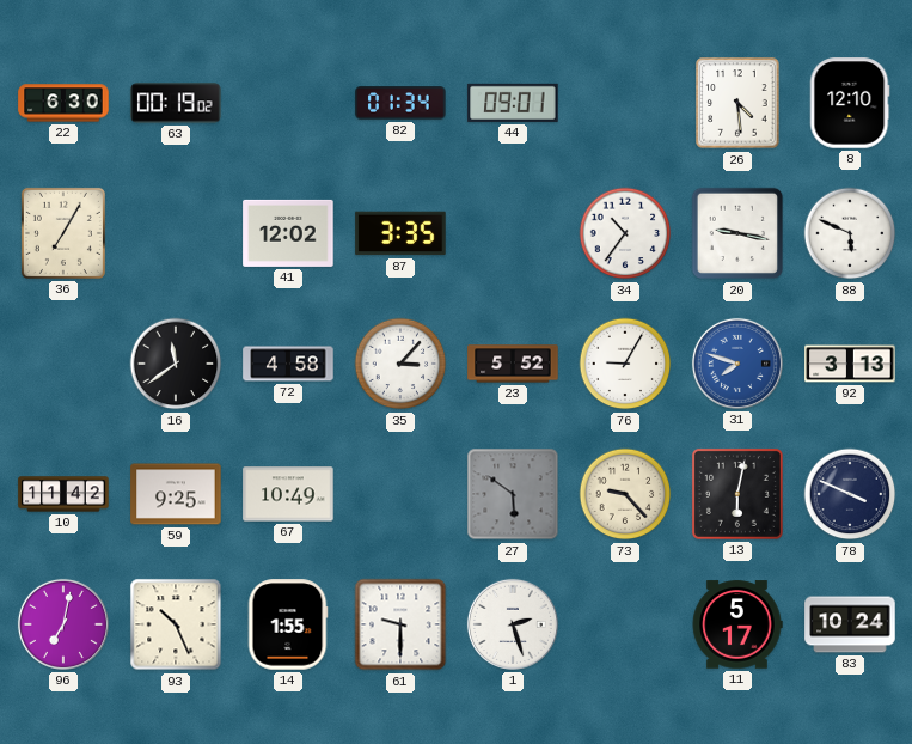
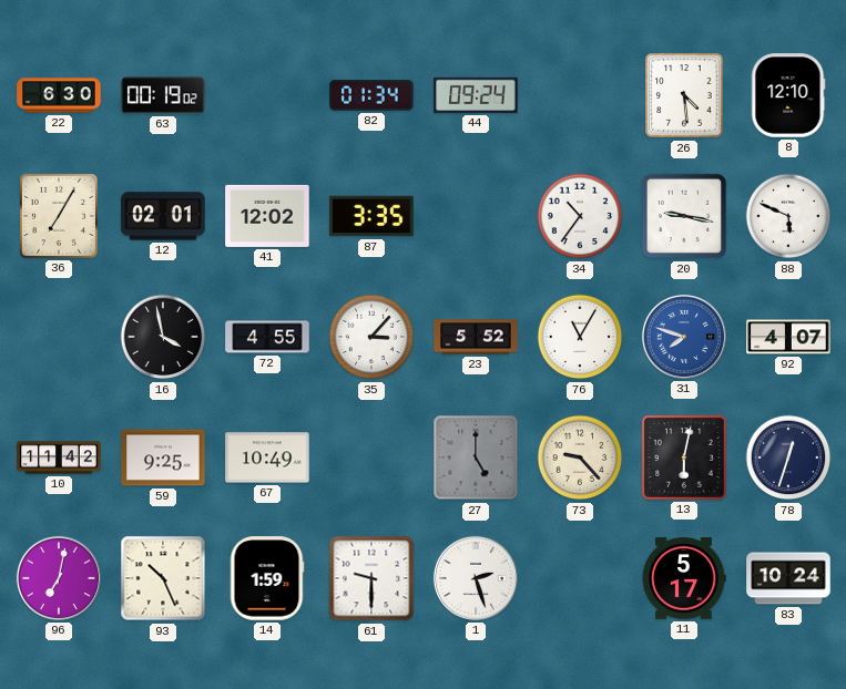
44: 09:01 -> 09:24
12: none -> 02:01
16: 11:39 -> 3:58
72: 4:58 -> 4:55
76: 9:05 -> 11:05
92: 3:13 -> 4:07
27: 5:51 -> 5:00
78: 3:49 -> 12:33
14: 1:55 -> 1:59
